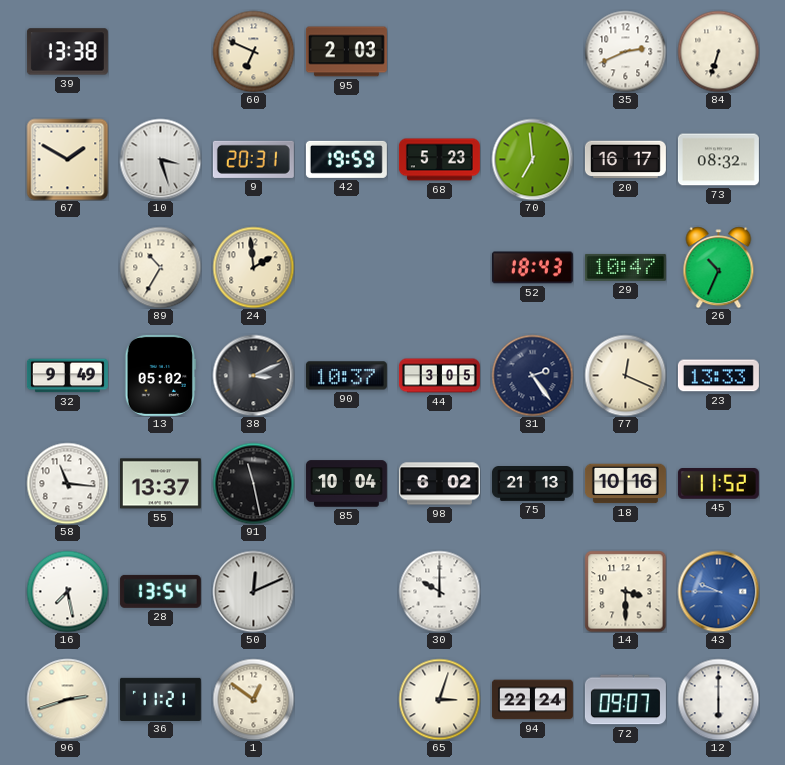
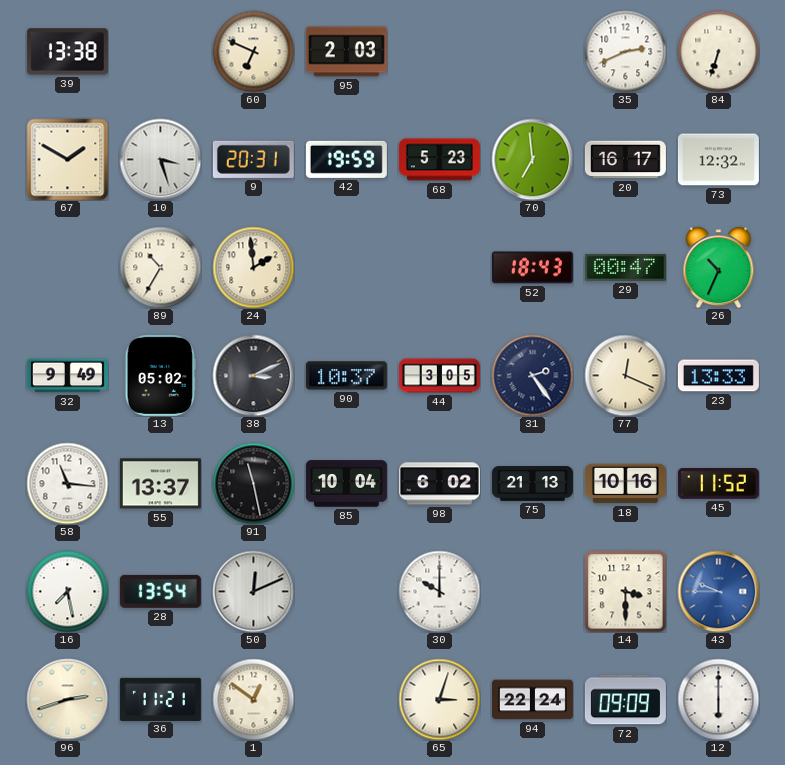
73: 08:32 -> 12:32
29: 10:47 -> 00:47
72: 09:07 -> 09:09
